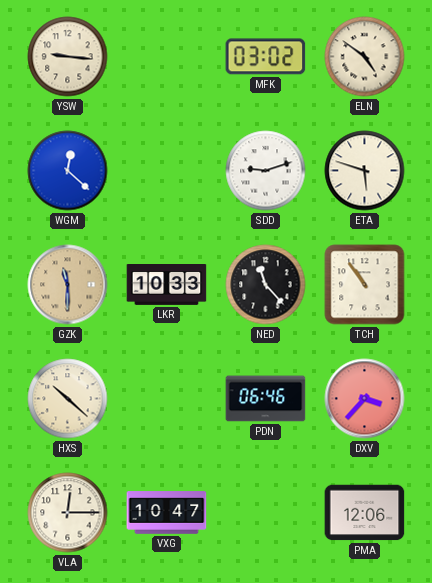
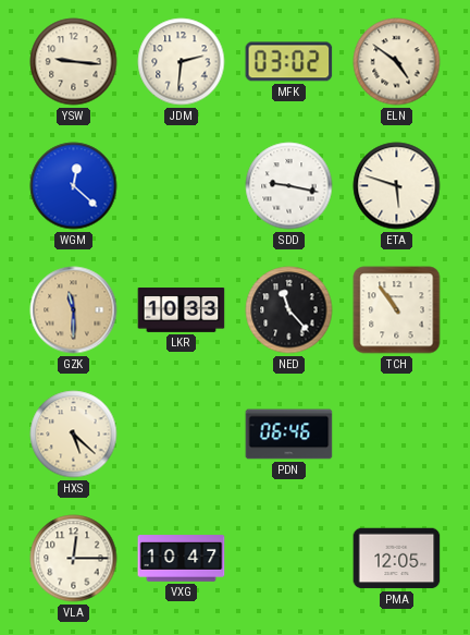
JDM: none -> 2:31
SDD: 9:12 -> 9:17
HXS: 10:22 -> 5:22
DXV: 3:37 -> none
PMA: 12:06 -> 12:05
